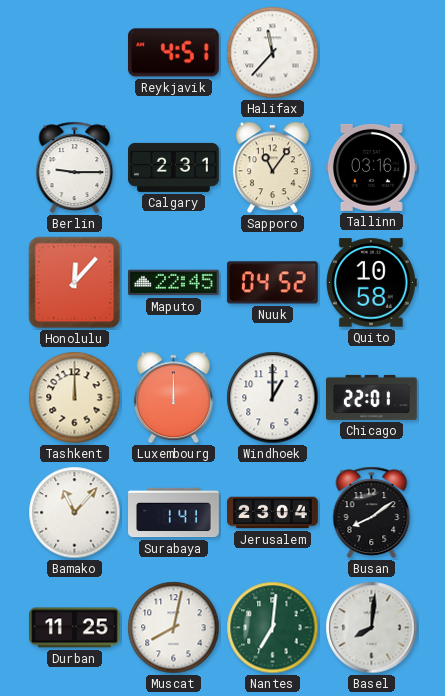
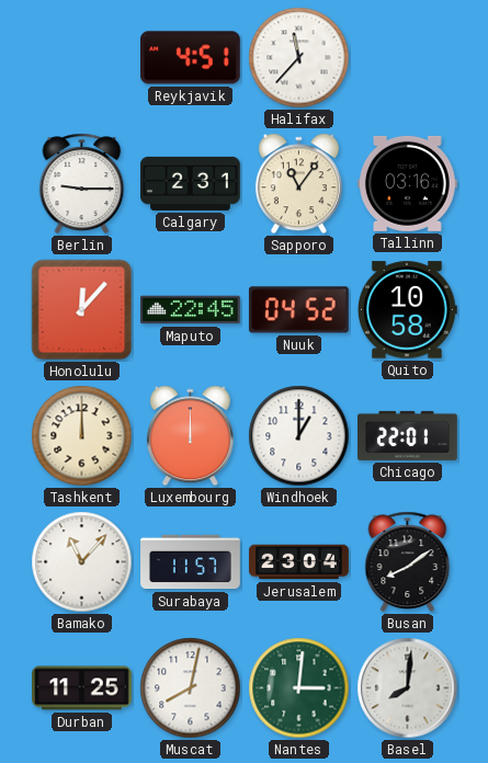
Surabaya: 1:41 -> 11:57
Nantes: 7:01 -> 3:01
